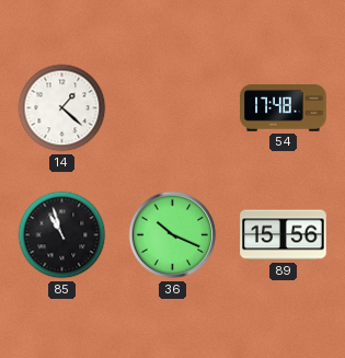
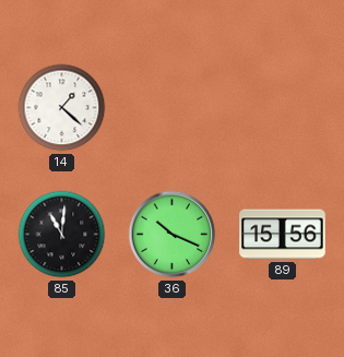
54: 17:48 -> none
85: 10:57 -> 11:01
